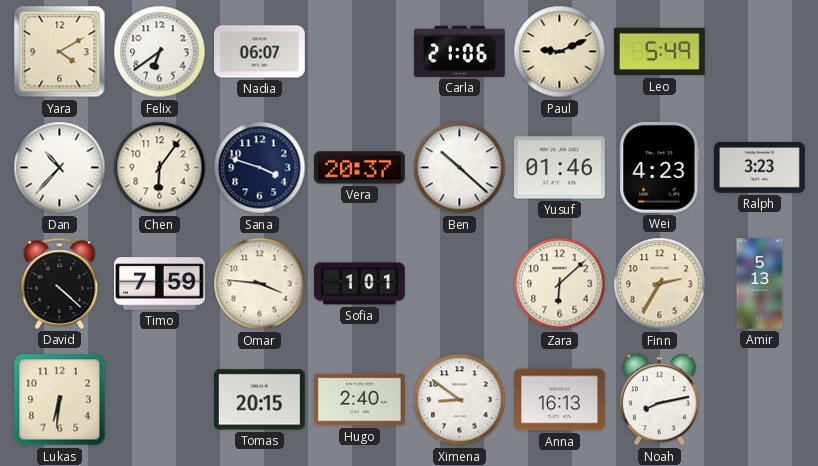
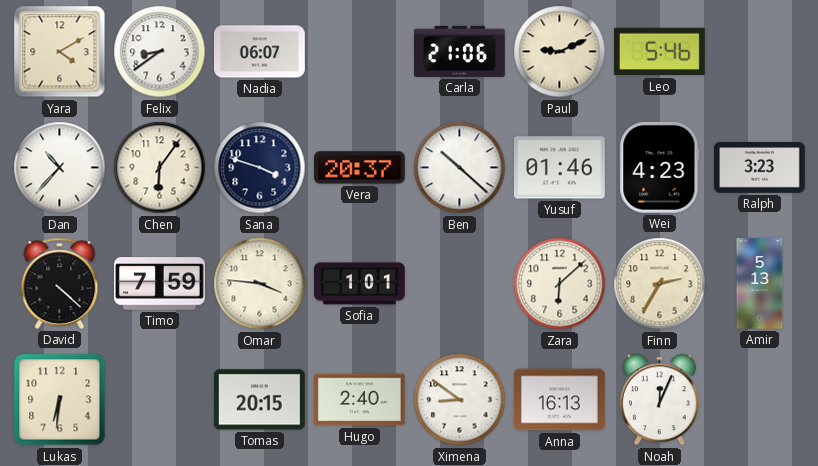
Felix: 6:39 -> 8:39
Leo: 5:49 -> 5:46
Noah: 8:13 -> 12:04
